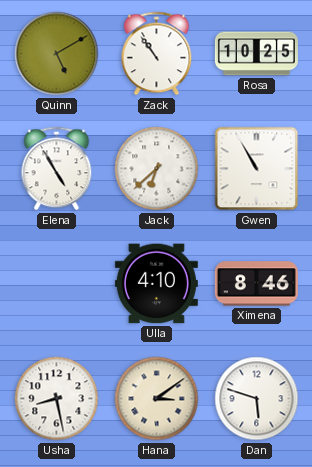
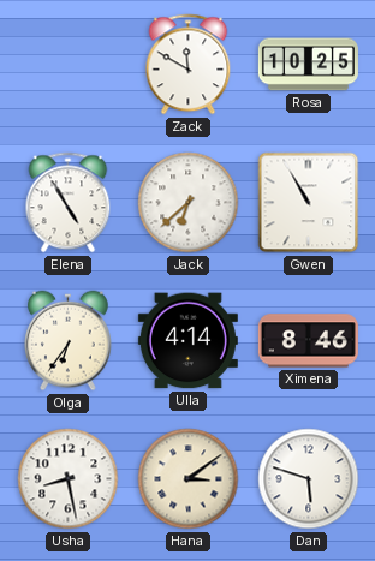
Quinn: 5:10 -> none
Zack: 10:54 -> 11:50
Olga: none -> 6:36
Ulla: 4:10 -> 4:14
